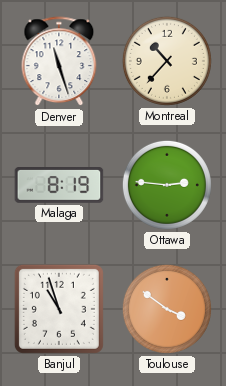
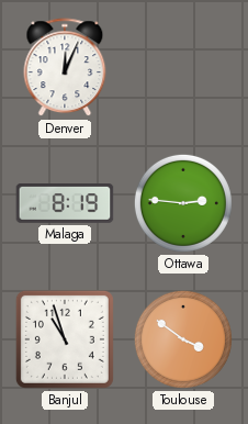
Denver: 11:27 -> 12:04
Montreal: 10:37 -> none
